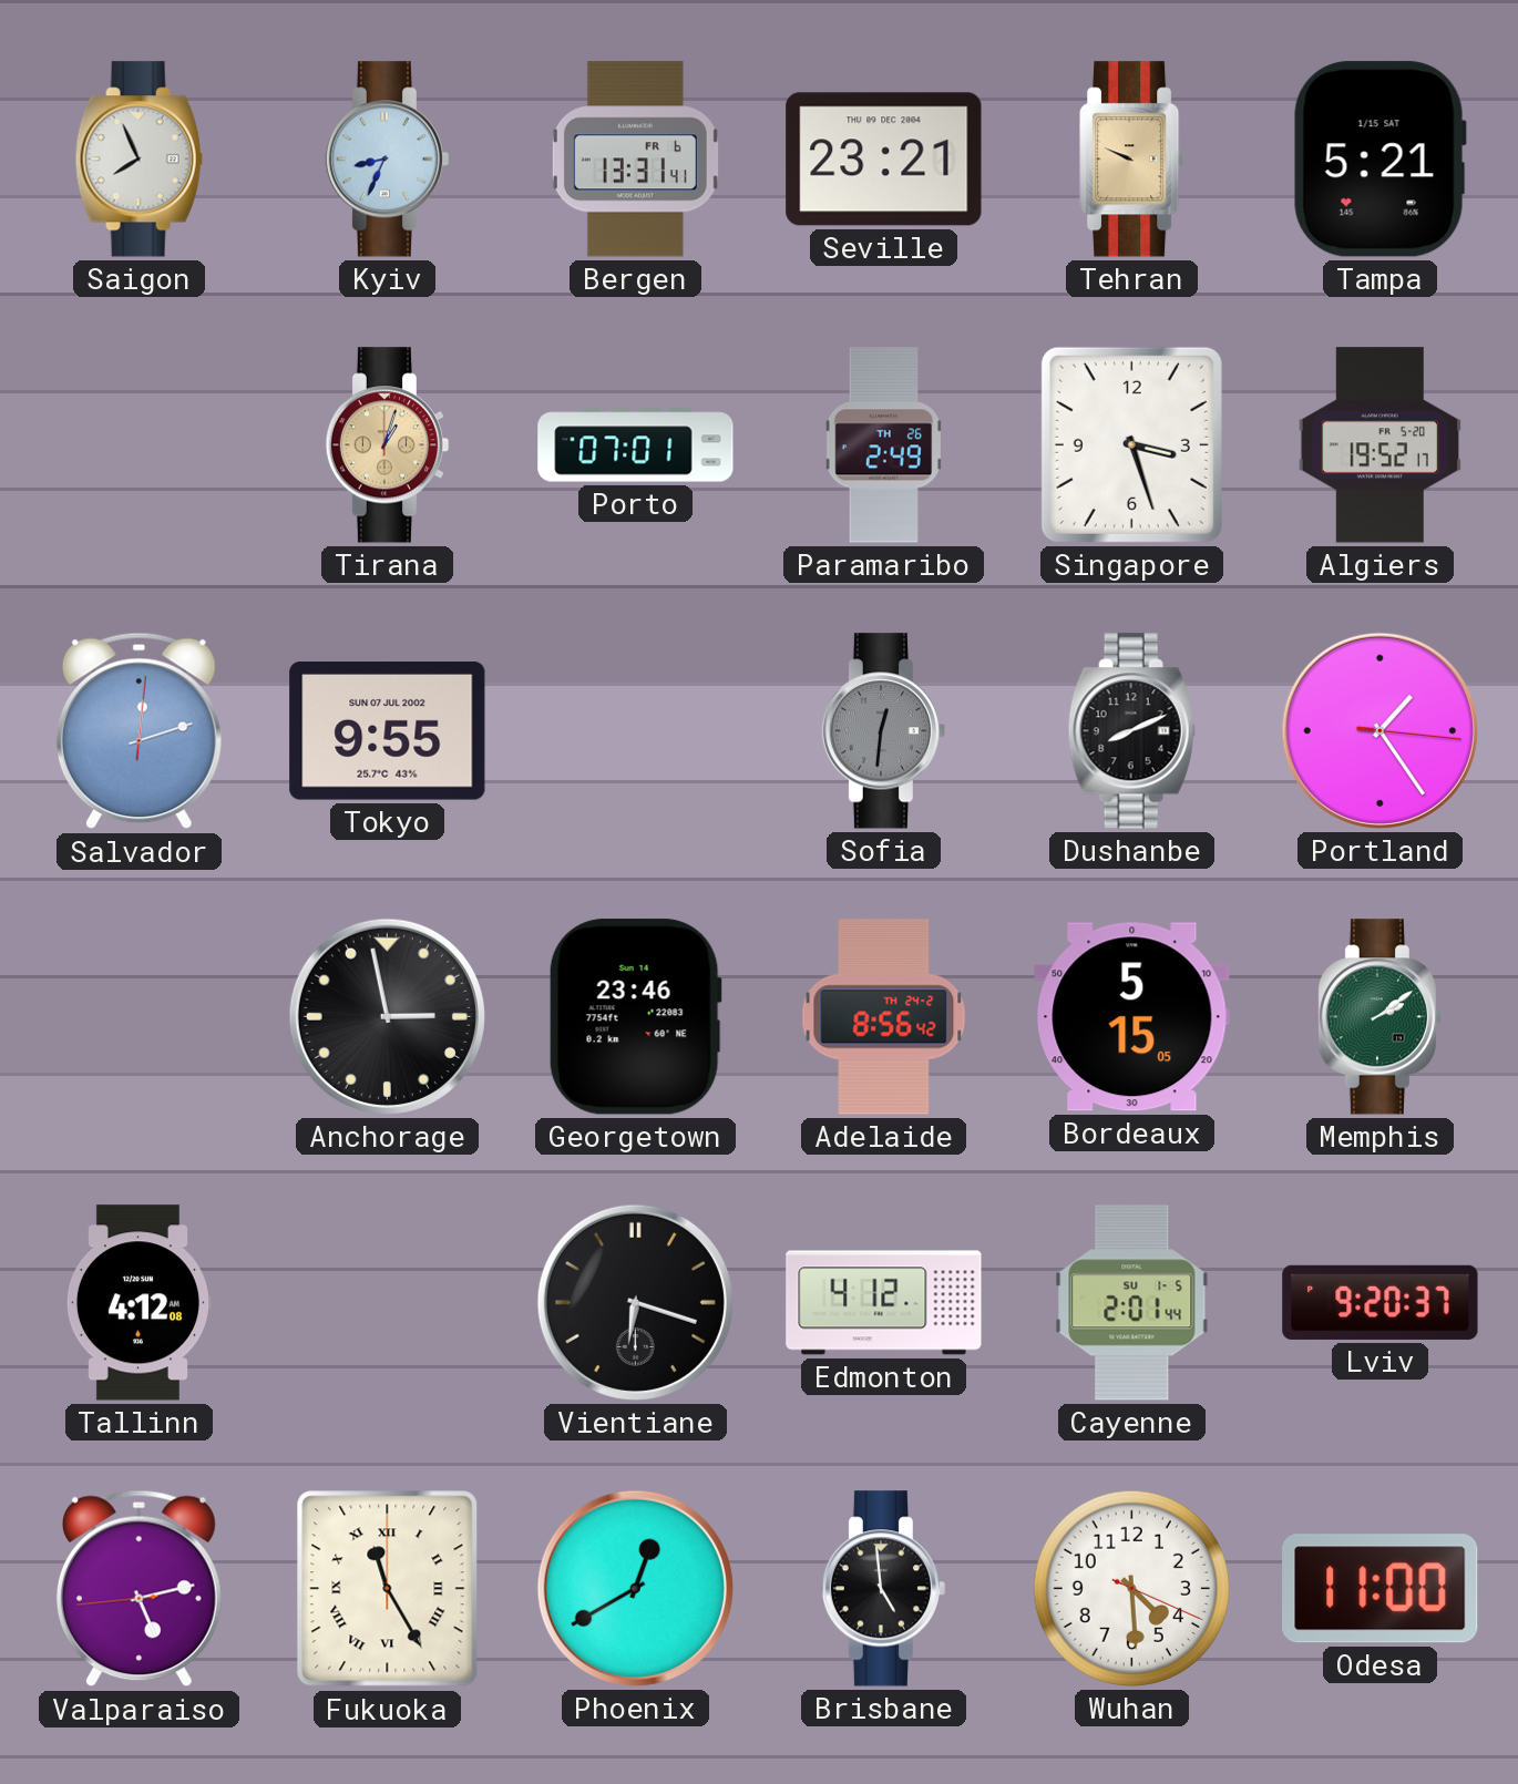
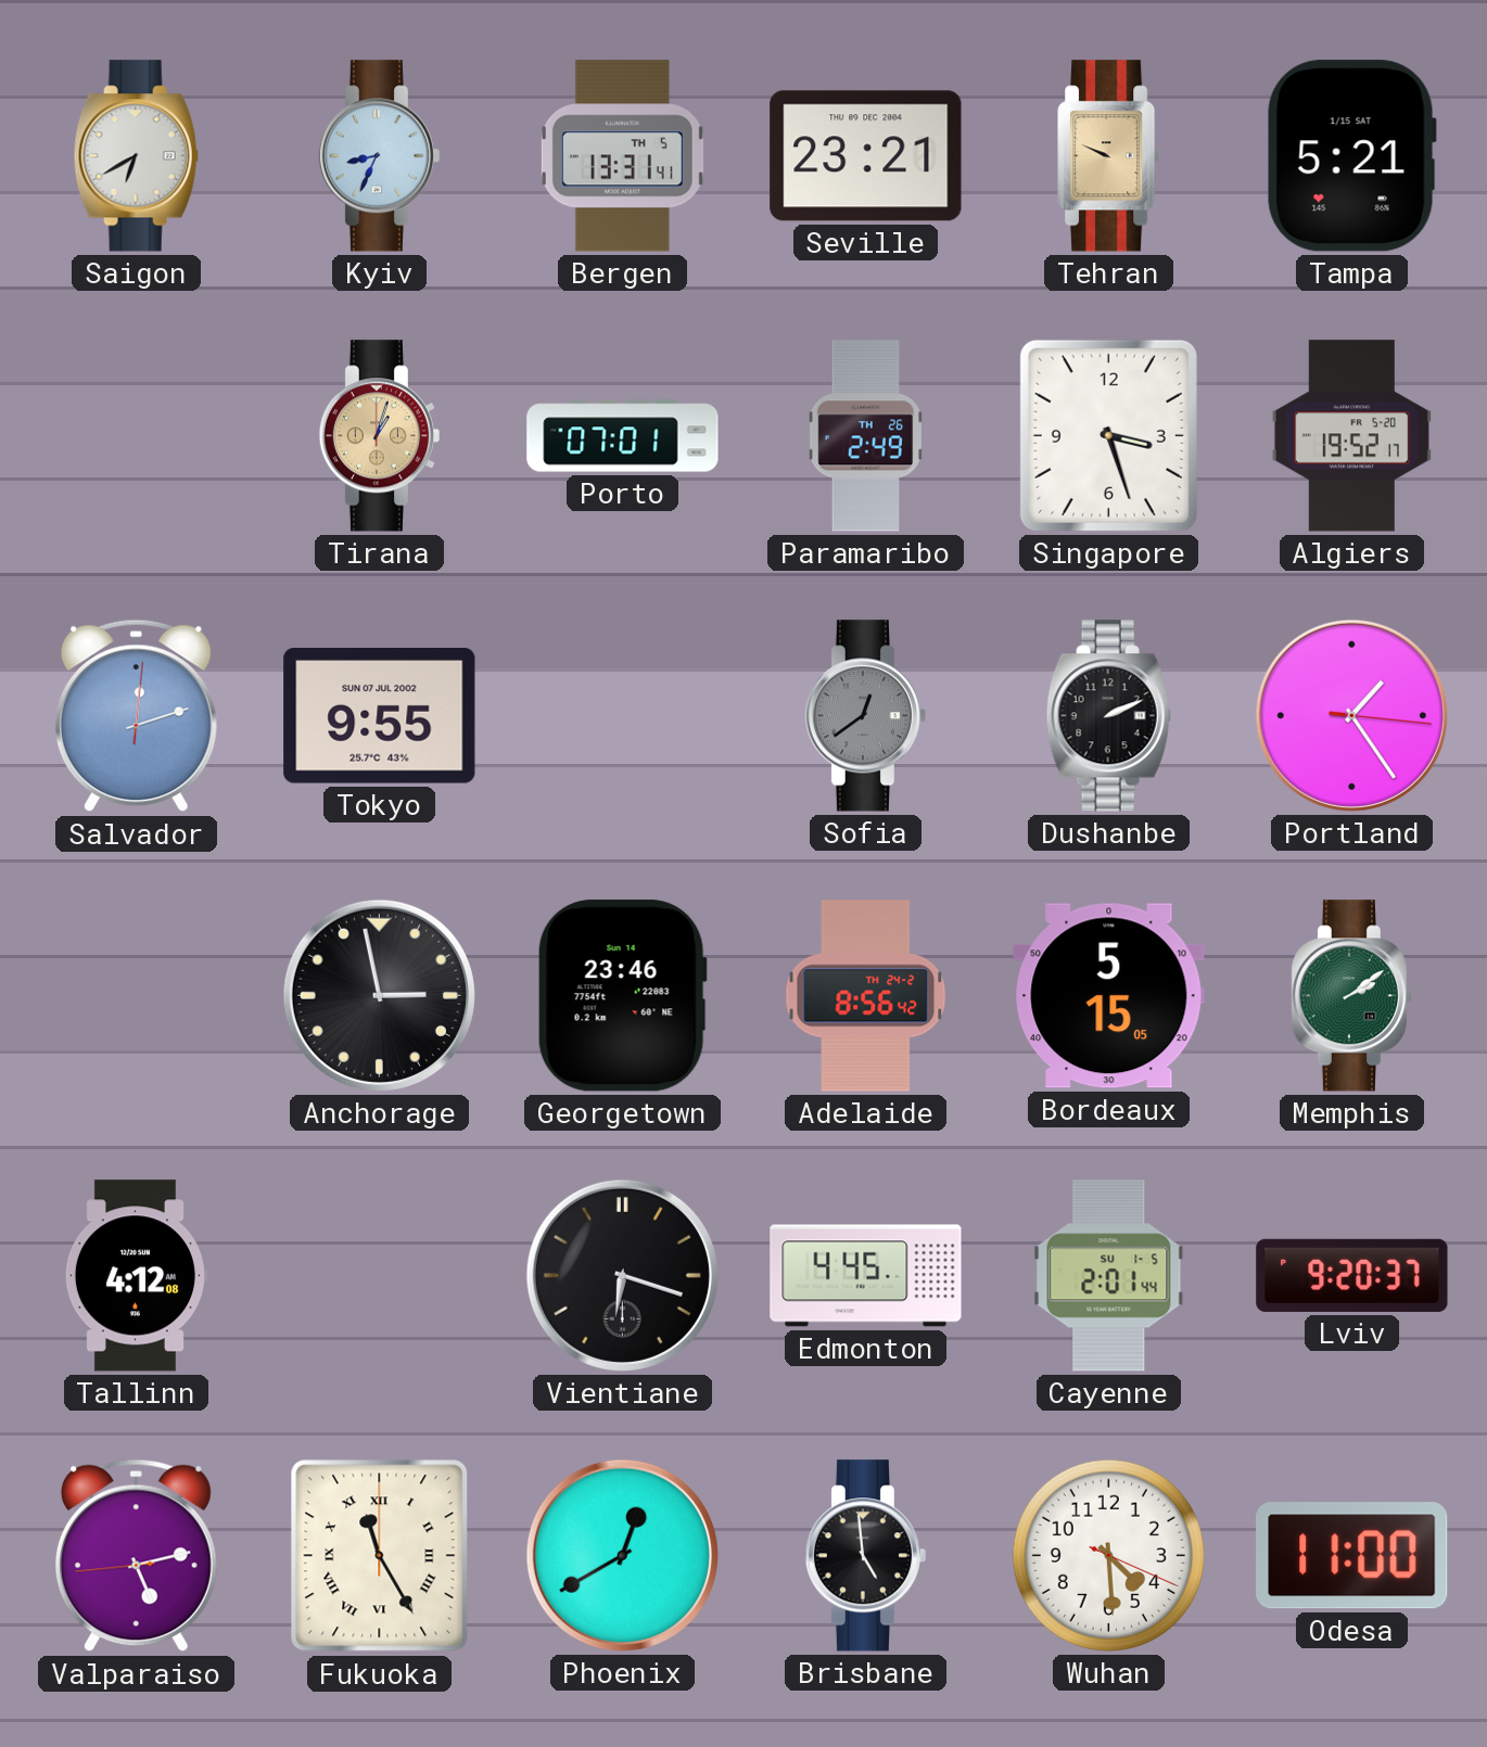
Saigon: 7:56 -> 6:40
Bergen date: FR 6 -> TH 5
Sofia: 12:31 -> 12:39
Dushanbe: 8:11 -> 2:11
Edmonton: 4:12 -> 4:45
